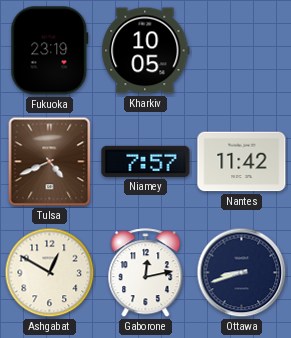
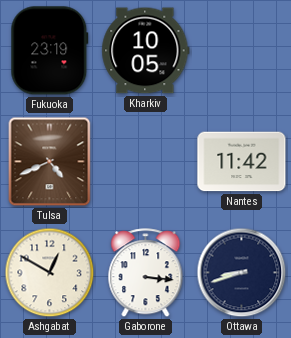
Niamey: 7:57 -> none
Gaborone: 12:13 -> 3:16
